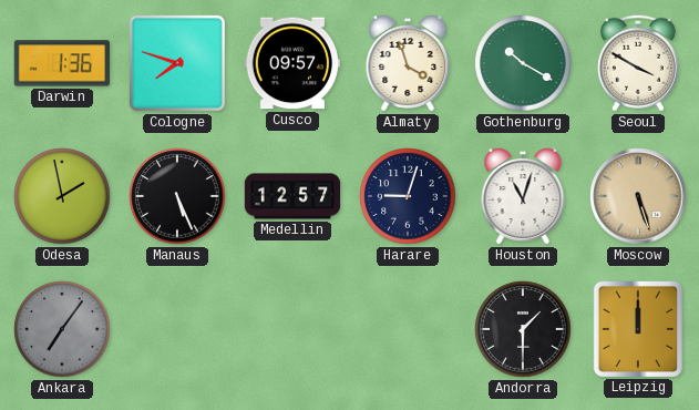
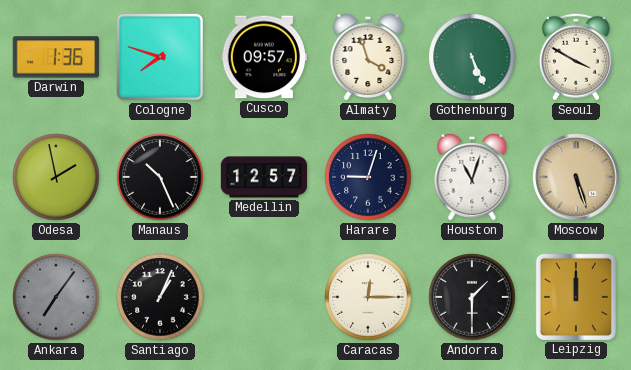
Gothenburg: 10:20 -> 5:26
Manaus: 5:26 -> 10:26
Santiago: none -> 1:04
Caracas: none -> 12:15
